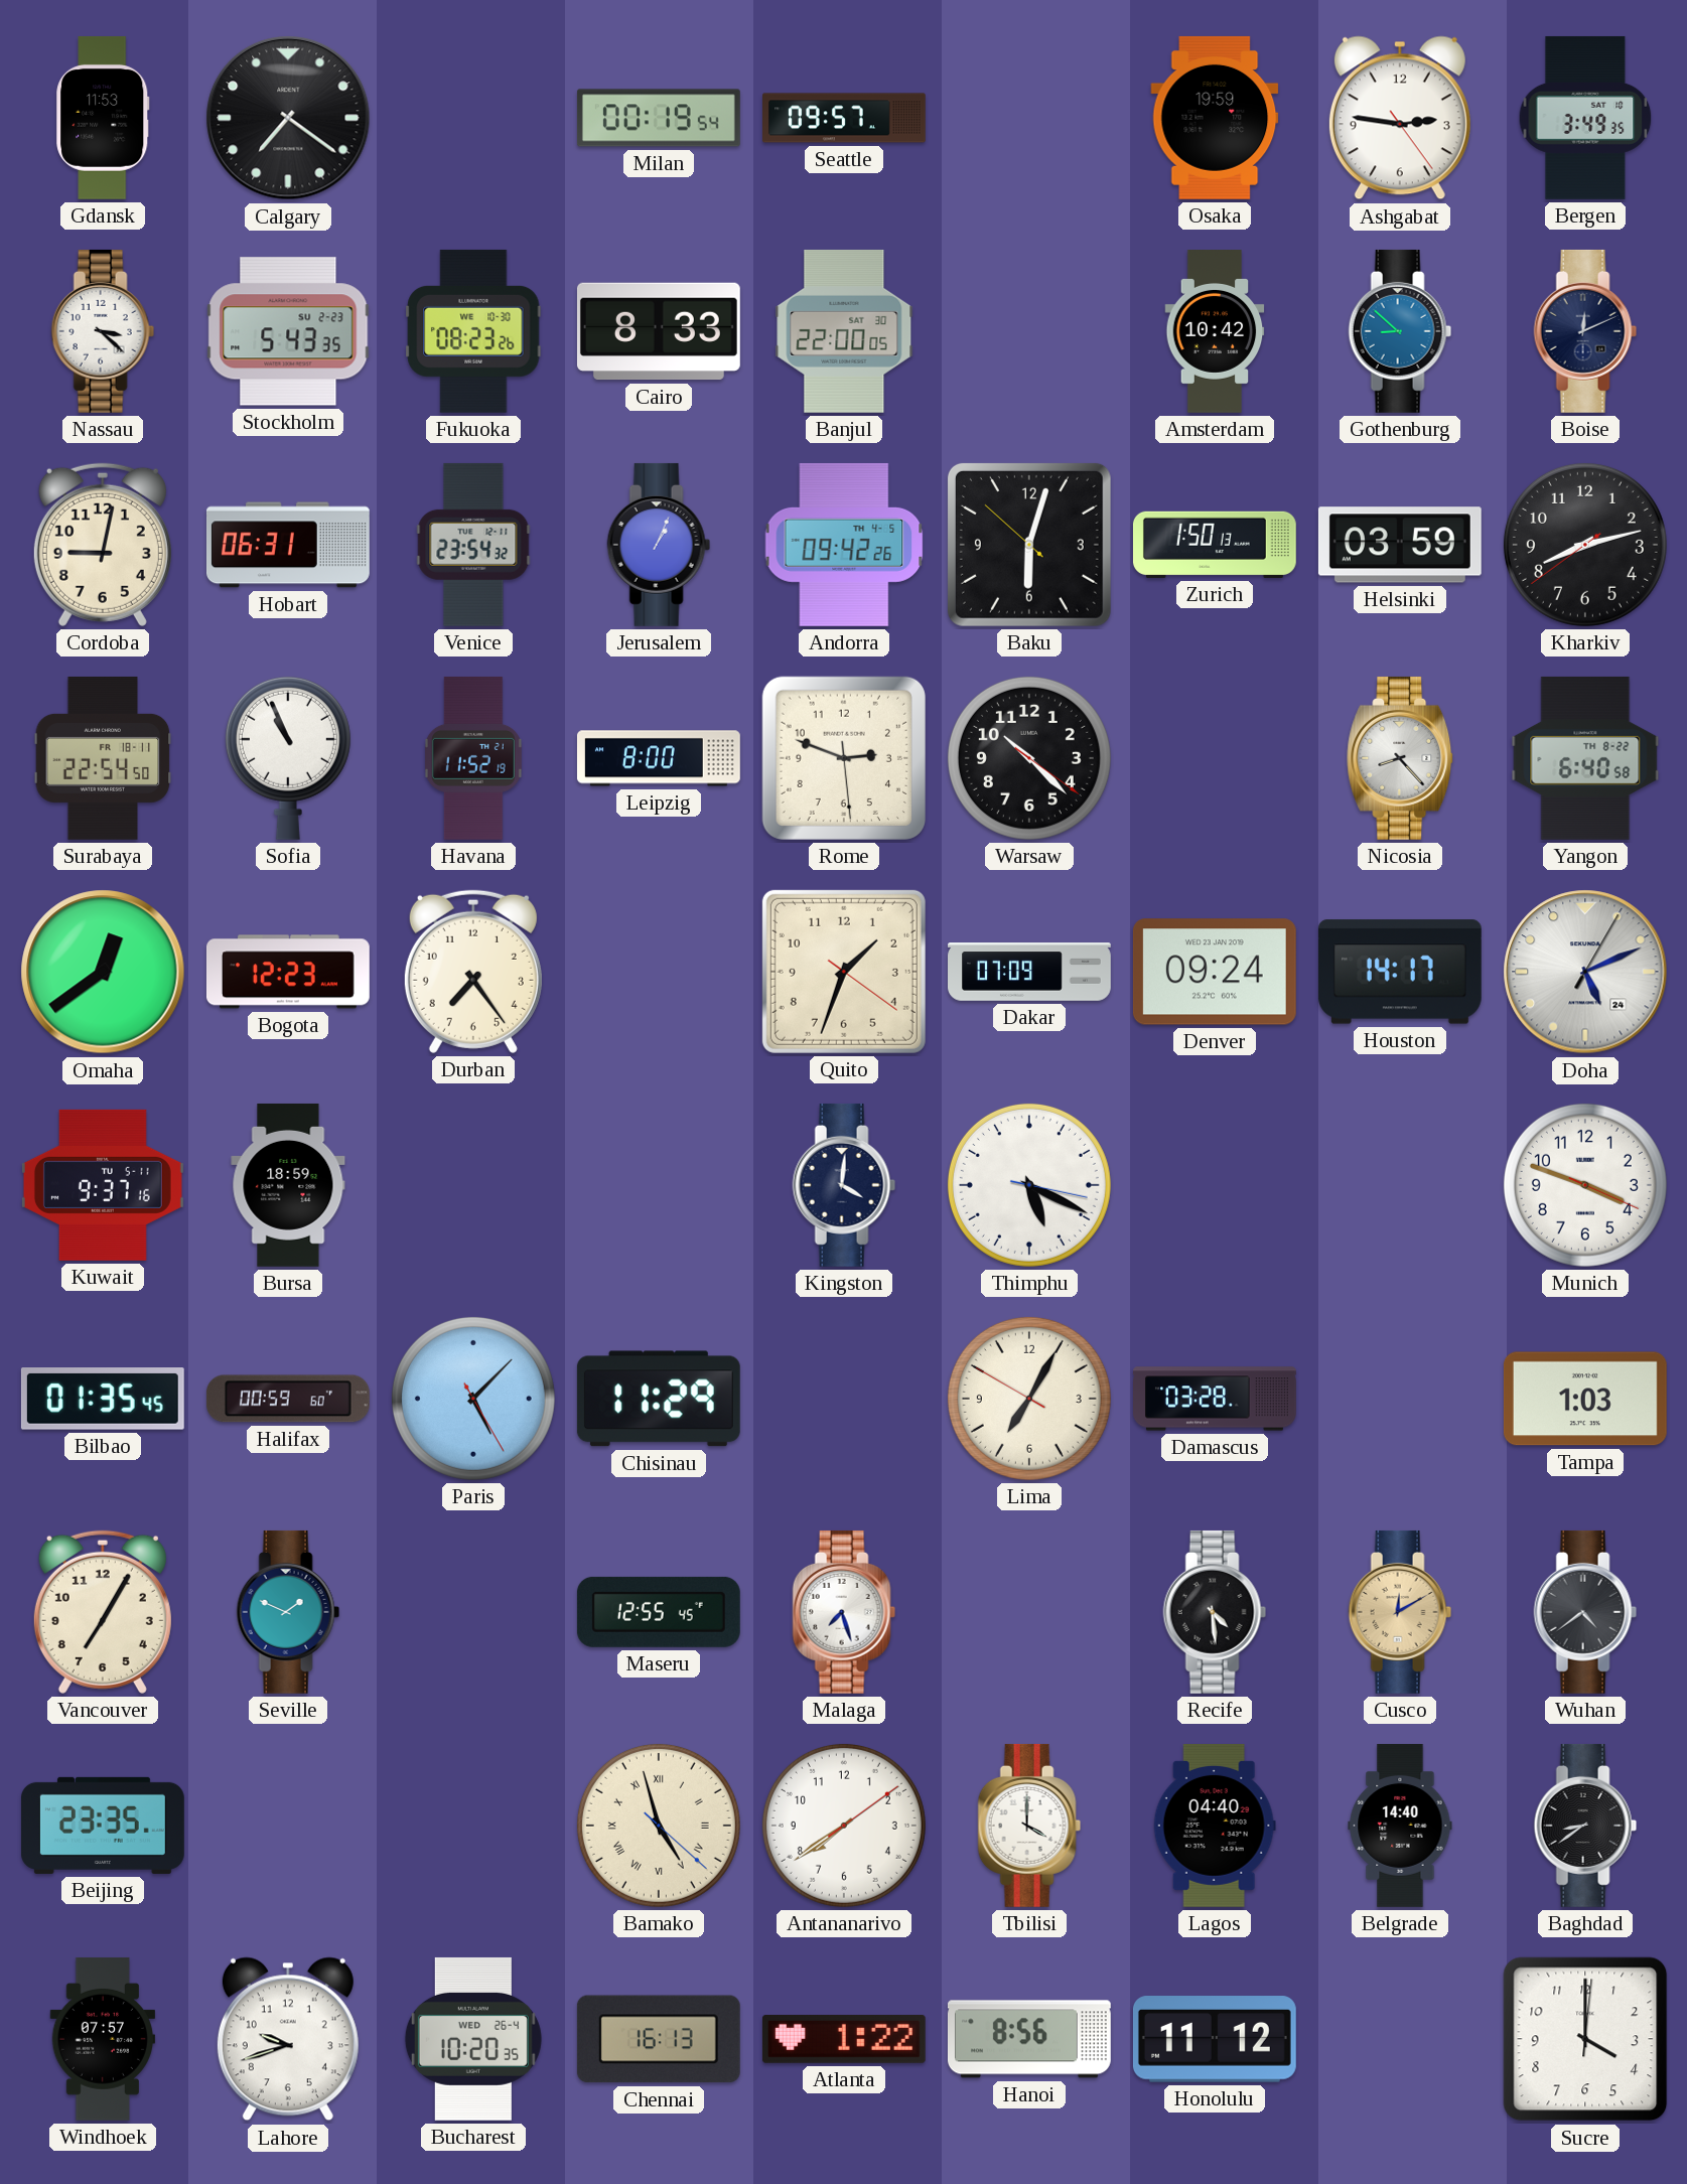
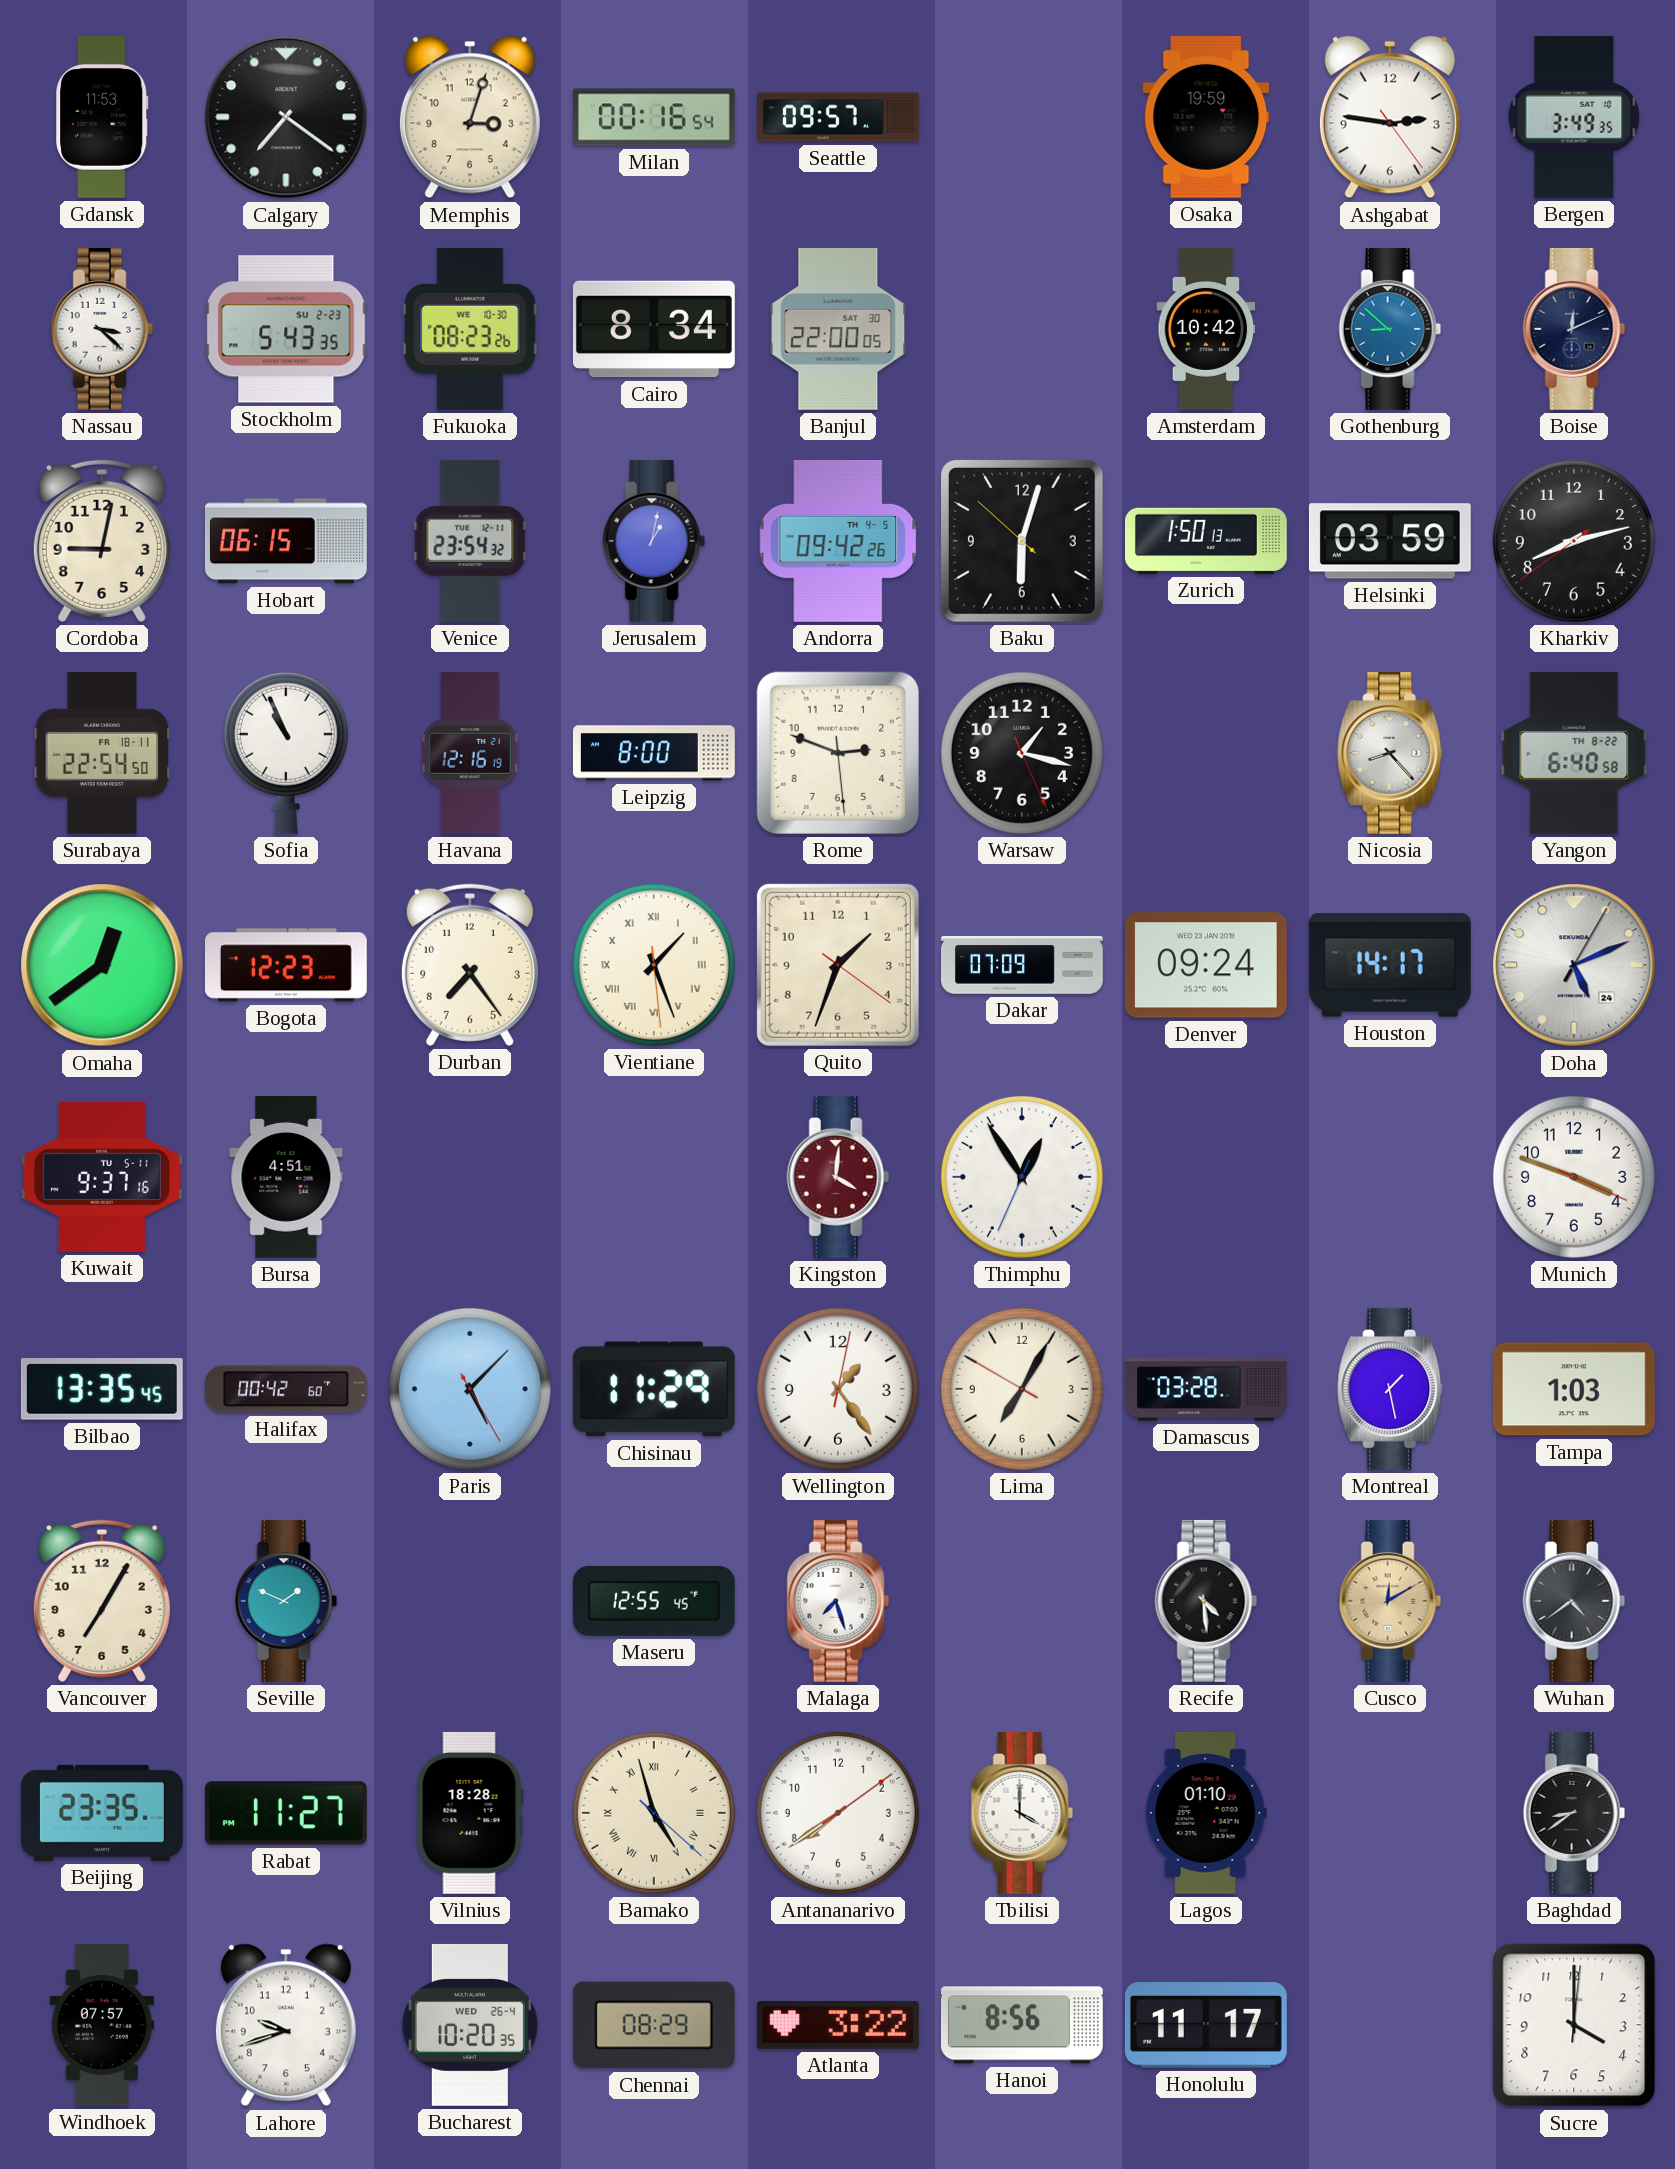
Memphis: none -> 3:03
Milan: 00:19 -> 00:16
Cairo: 8:33 -> 8:34
Hobart: 06:31 -> 06:15
Jerusalem: 1:04 -> 1:02
Havana: 11:52 -> 12:16
Warsaw: 10:22 -> 1:17
Vientiane: none -> 1:26
Bursa: 18:59 -> 4:51
Kingston dial: navy -> burgundy
Thimphu: 5:19 -> 12:54
Bilbao: 01:35 -> 13:35
Halifax: 00:59 -> 00:42
Wellington: none -> 1:24
Montreal: none -> 1:28
Rabat: none -> 11:27
Vilnius: none -> 18:28
Lagos: 04:40 -> 01:10
Belgrade: 14:40 -> none
Chennai: 16:13 -> 08:29
Atlanta: 1:22 -> 3:22
Honolulu: 11:12 -> 11:17
